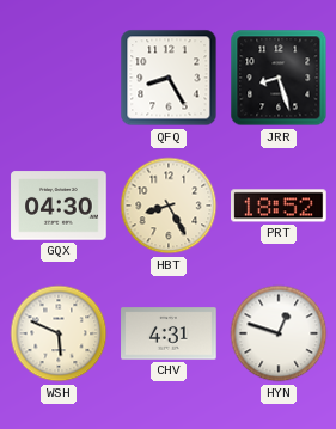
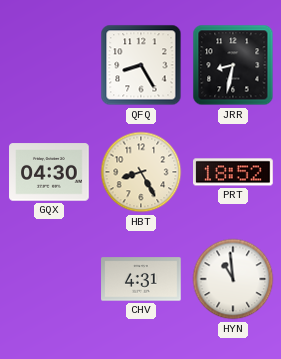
JRR: 8:27 -> 8:32
WSH: 5:49 -> none
HYN: 12:48 -> 10:59
